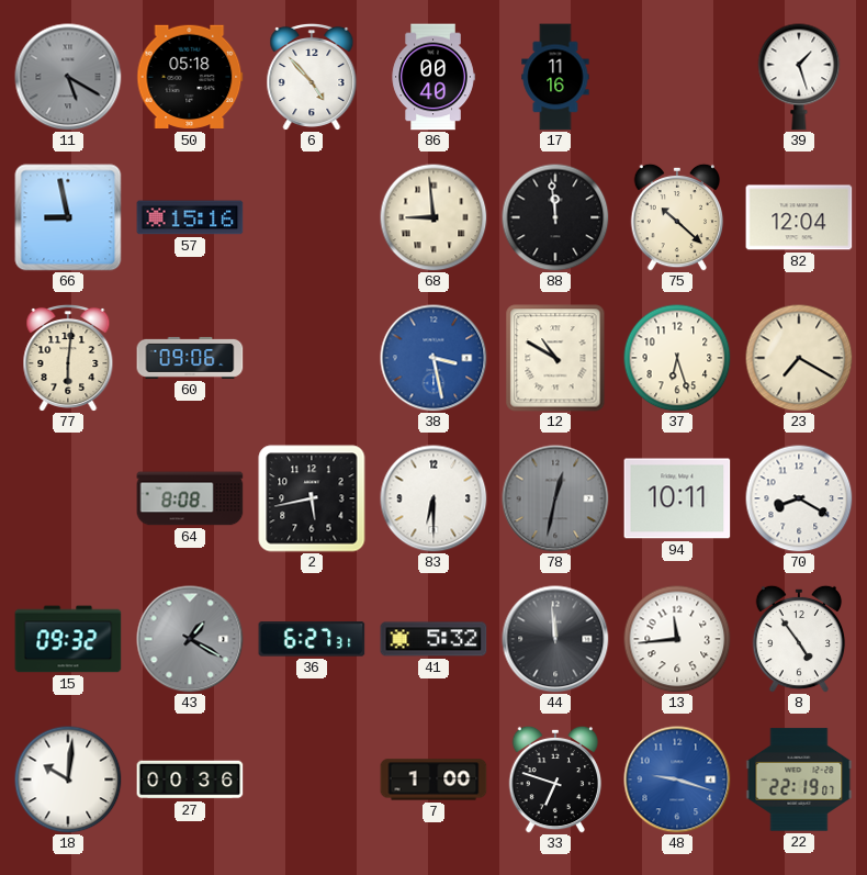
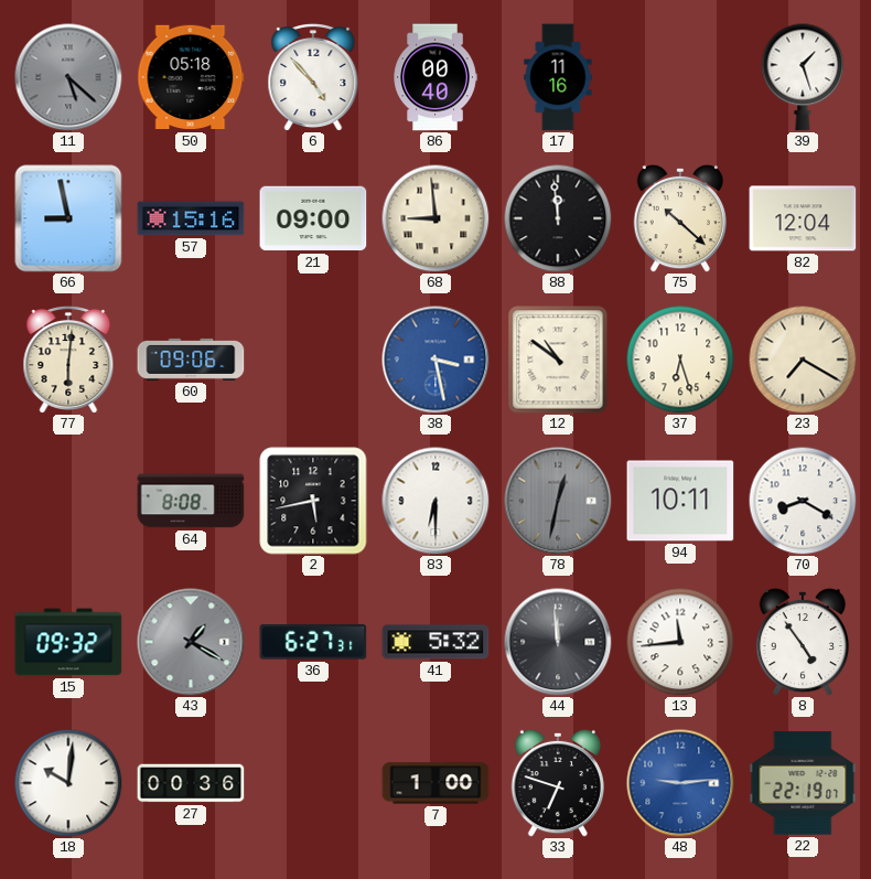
11: 5:20 -> 5:22
21: none -> 09:00
12: 10:50 -> 10:51
48: 9:18 -> 9:14
